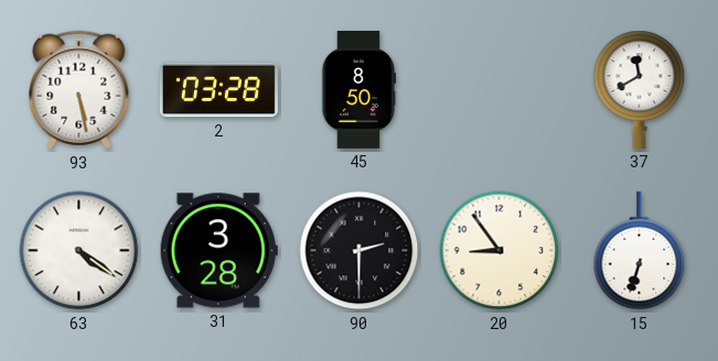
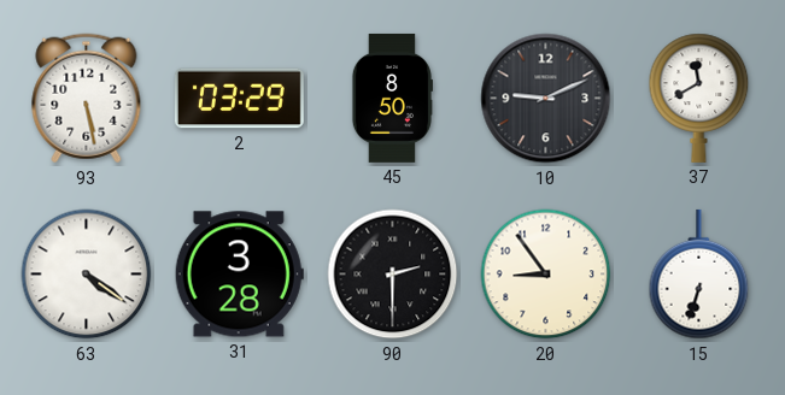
2: 03:28 -> 03:29
10: none -> 9:11
